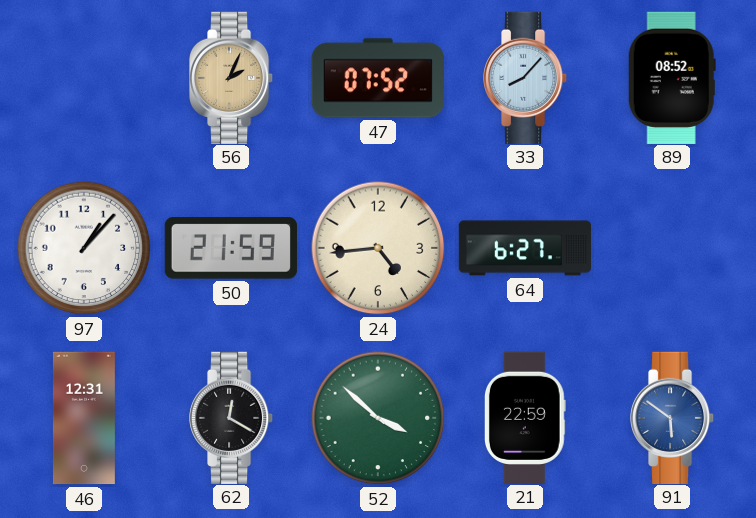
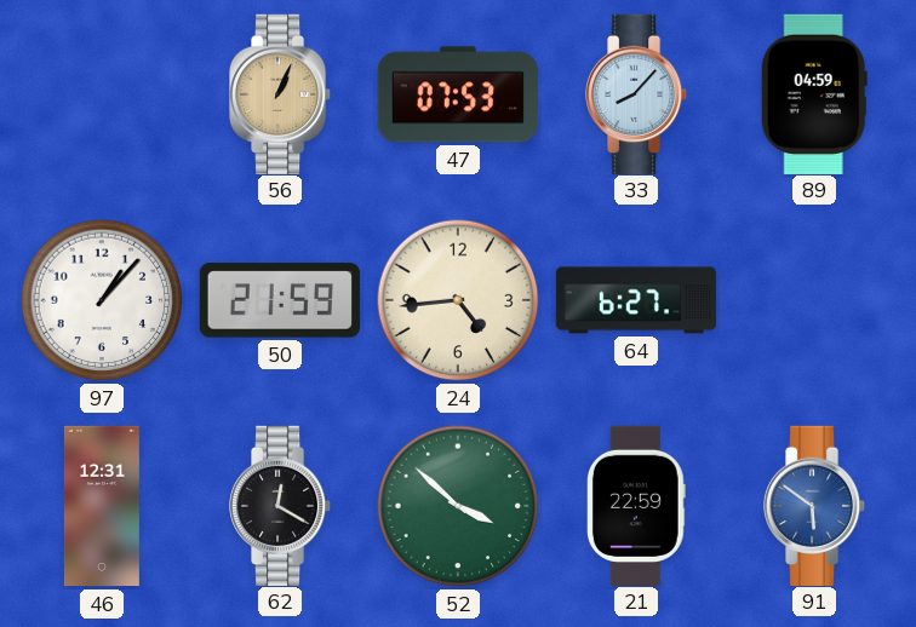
56: 2:04 -> 1:04
47: 07:52 -> 07:53
89: 08:52 -> 04:59
